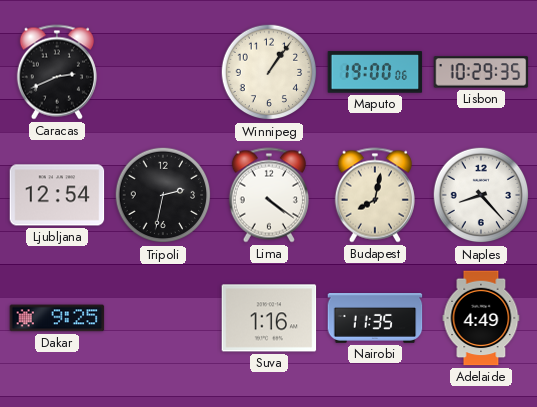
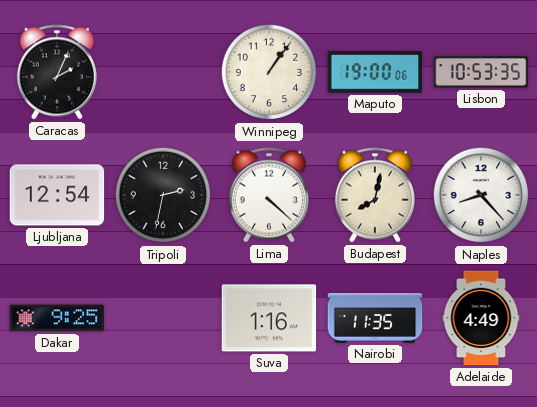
Caracas: 2:41 -> 2:04
Lisbon: 10:29 -> 10:53
Lima: 4:21 -> 4:22
